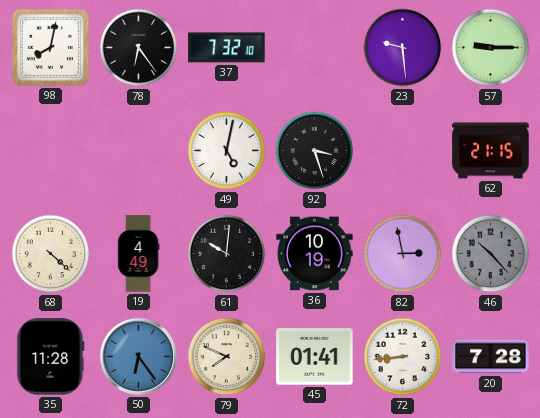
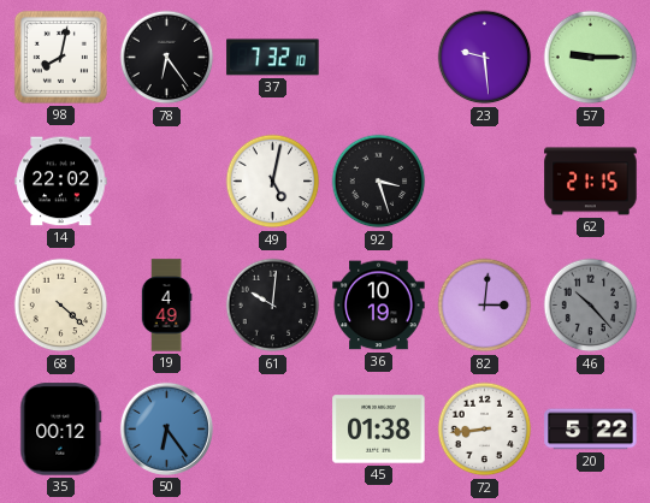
14: none -> 22:02
82: 2:58 -> 3:01
35: 11:28 -> 00:12
79: 7:49 -> none
45: 01:41 -> 01:38
20: 7:28 -> 5:22
